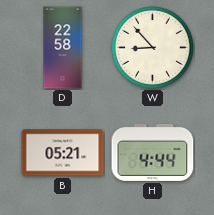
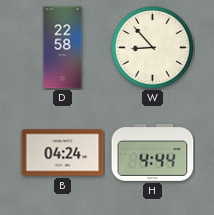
B: 05:21 -> 04:24
